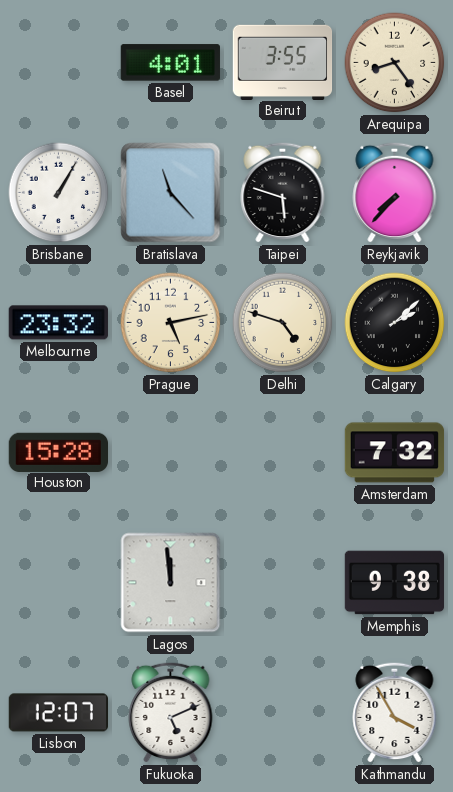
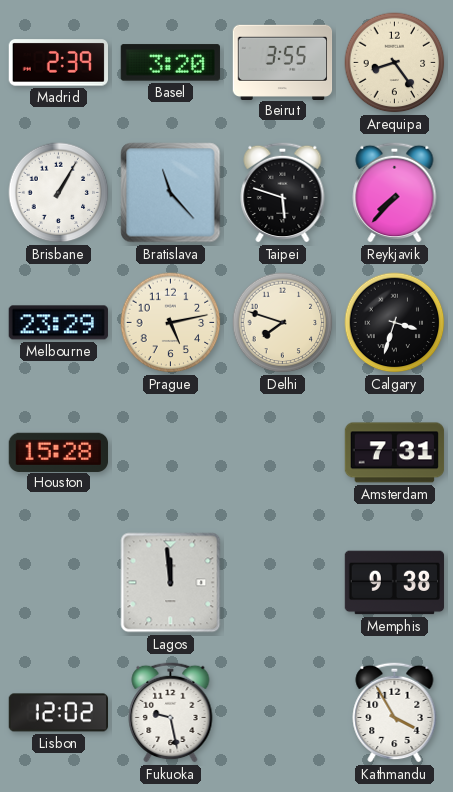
Madrid: none -> 2:39
Basel: 4:01 -> 3:20
Melbourne: 23:32 -> 23:29
Delhi: 4:48 -> 7:48
Calgary: 2:08 -> 3:33
Amsterdam: 7:32 -> 7:31
Lisbon: 12:07 -> 12:02
Fukuoka: 5:11 -> 9:28
